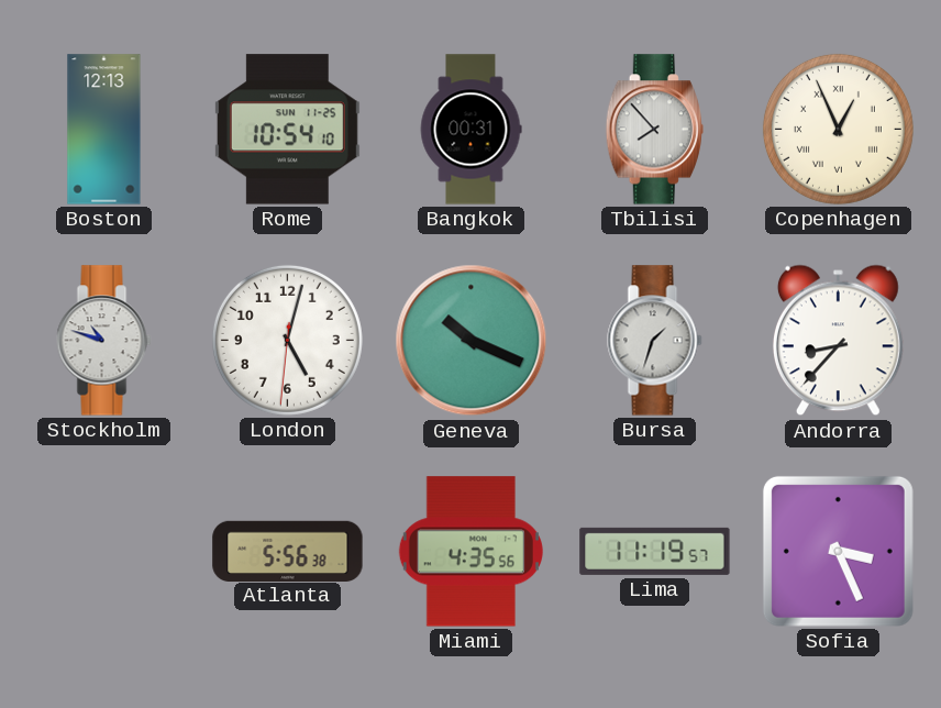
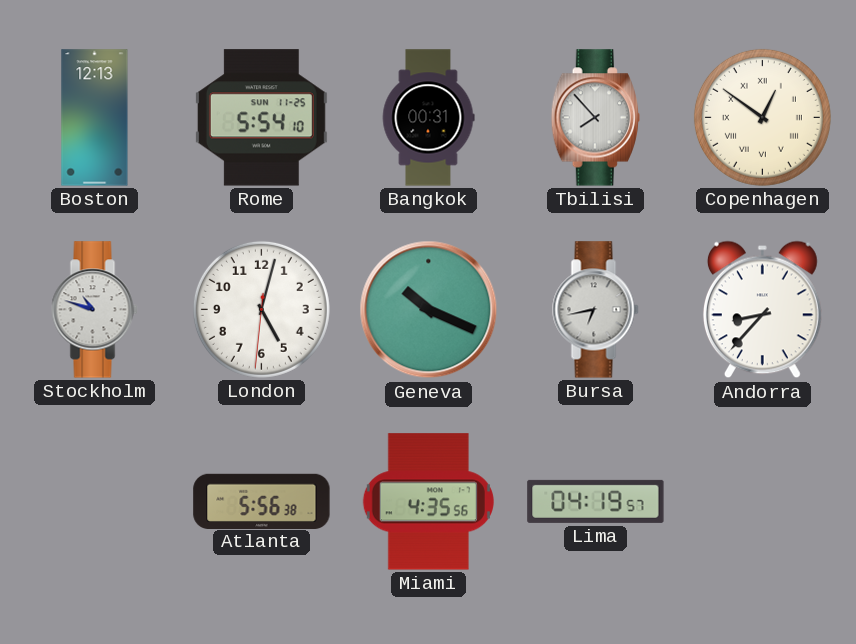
Rome: 10:54 -> 5:54
Copenhagen: 12:56 -> 12:51
Bursa: 1:33 -> 6:43
Lima: 11:19 -> 04:19
Sofia: 3:26 -> none
